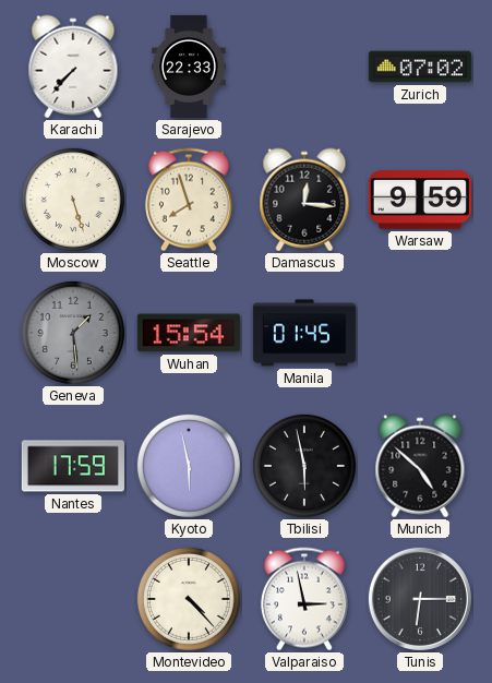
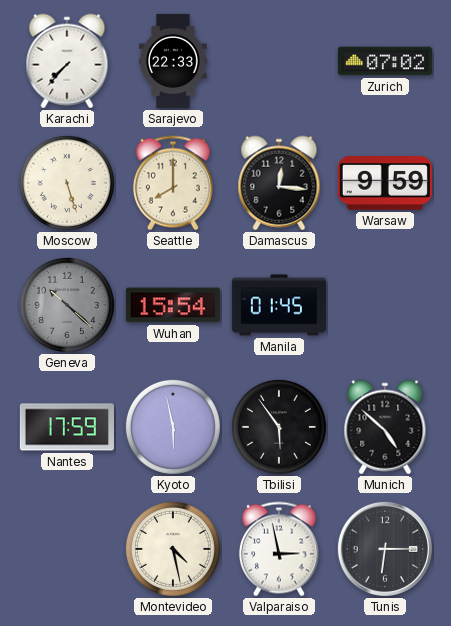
Seattle: 7:57 -> 8:00
Geneva: 1:29 -> 10:22
Tbilisi: 5:58 -> 5:54
Montevideo: 4:23 -> 4:28
